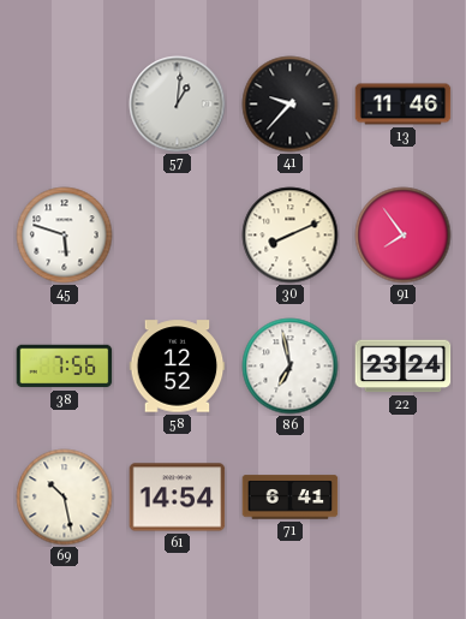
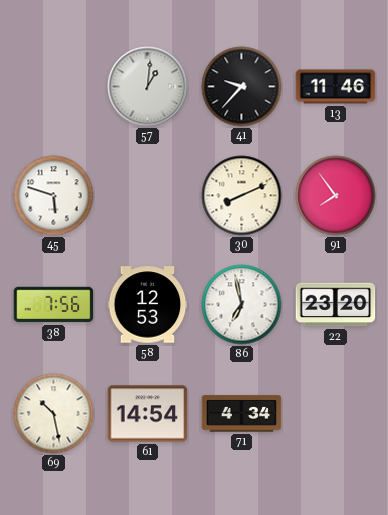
58: 12:52 -> 12:53
22: 23:24 -> 23:20
71: 6:41 -> 4:34
